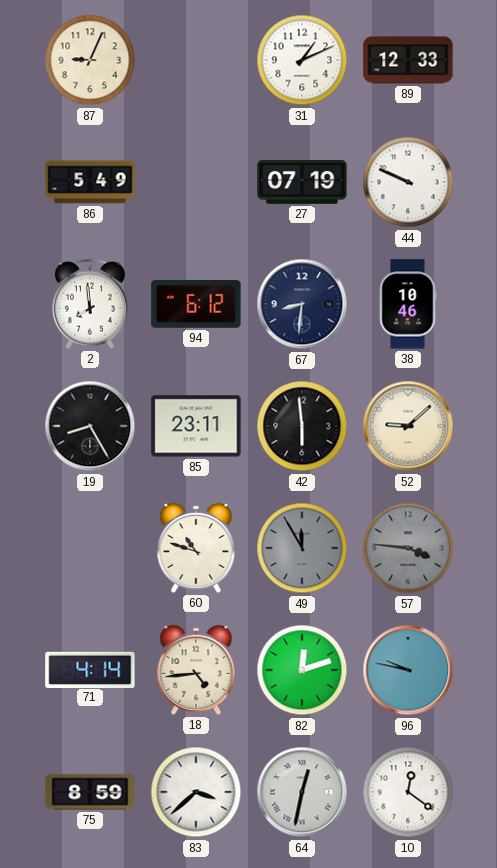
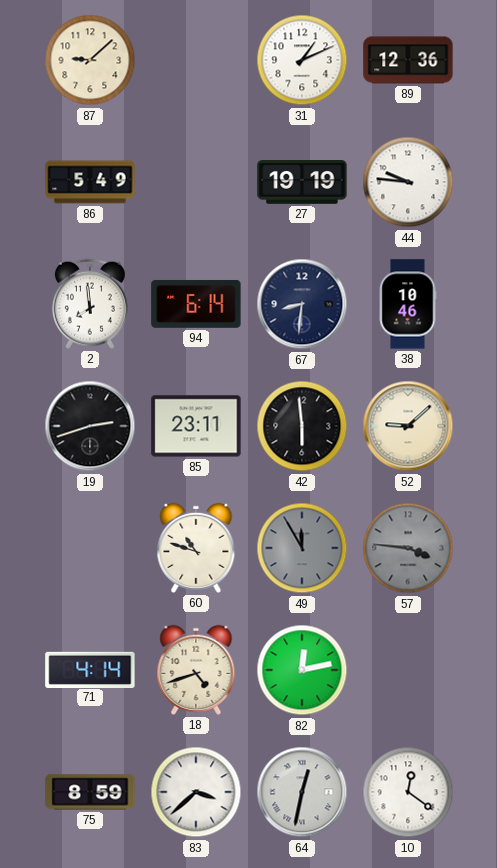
87: 9:04 -> 9:08
89: 12:33 -> 12:36
27: 07:19 -> 19:19
44: 9:49 -> 9:46
94: 6:12 -> 6:14
19: 8:25 -> 2:42
18: 4:44 -> 4:42
82: 12:12 -> 12:13
96: 9:47 -> none
